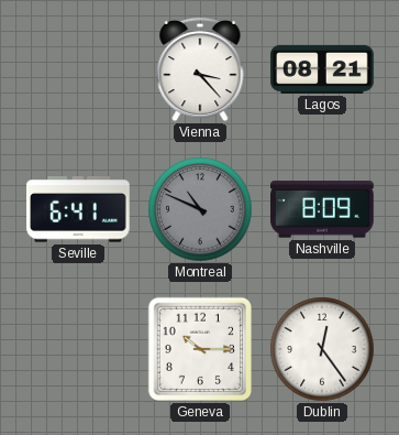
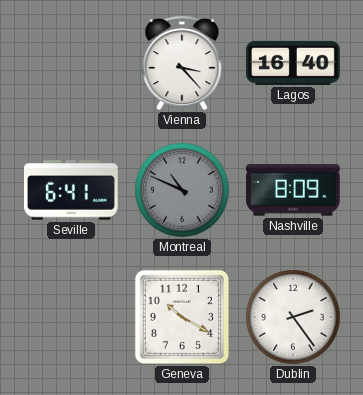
Lagos: 08:21 -> 16:40
Geneva: 10:15 -> 10:20
Dublin: 12:24 -> 2:24
